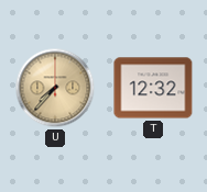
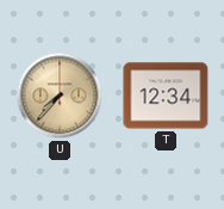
T: 12:32 -> 12:34
